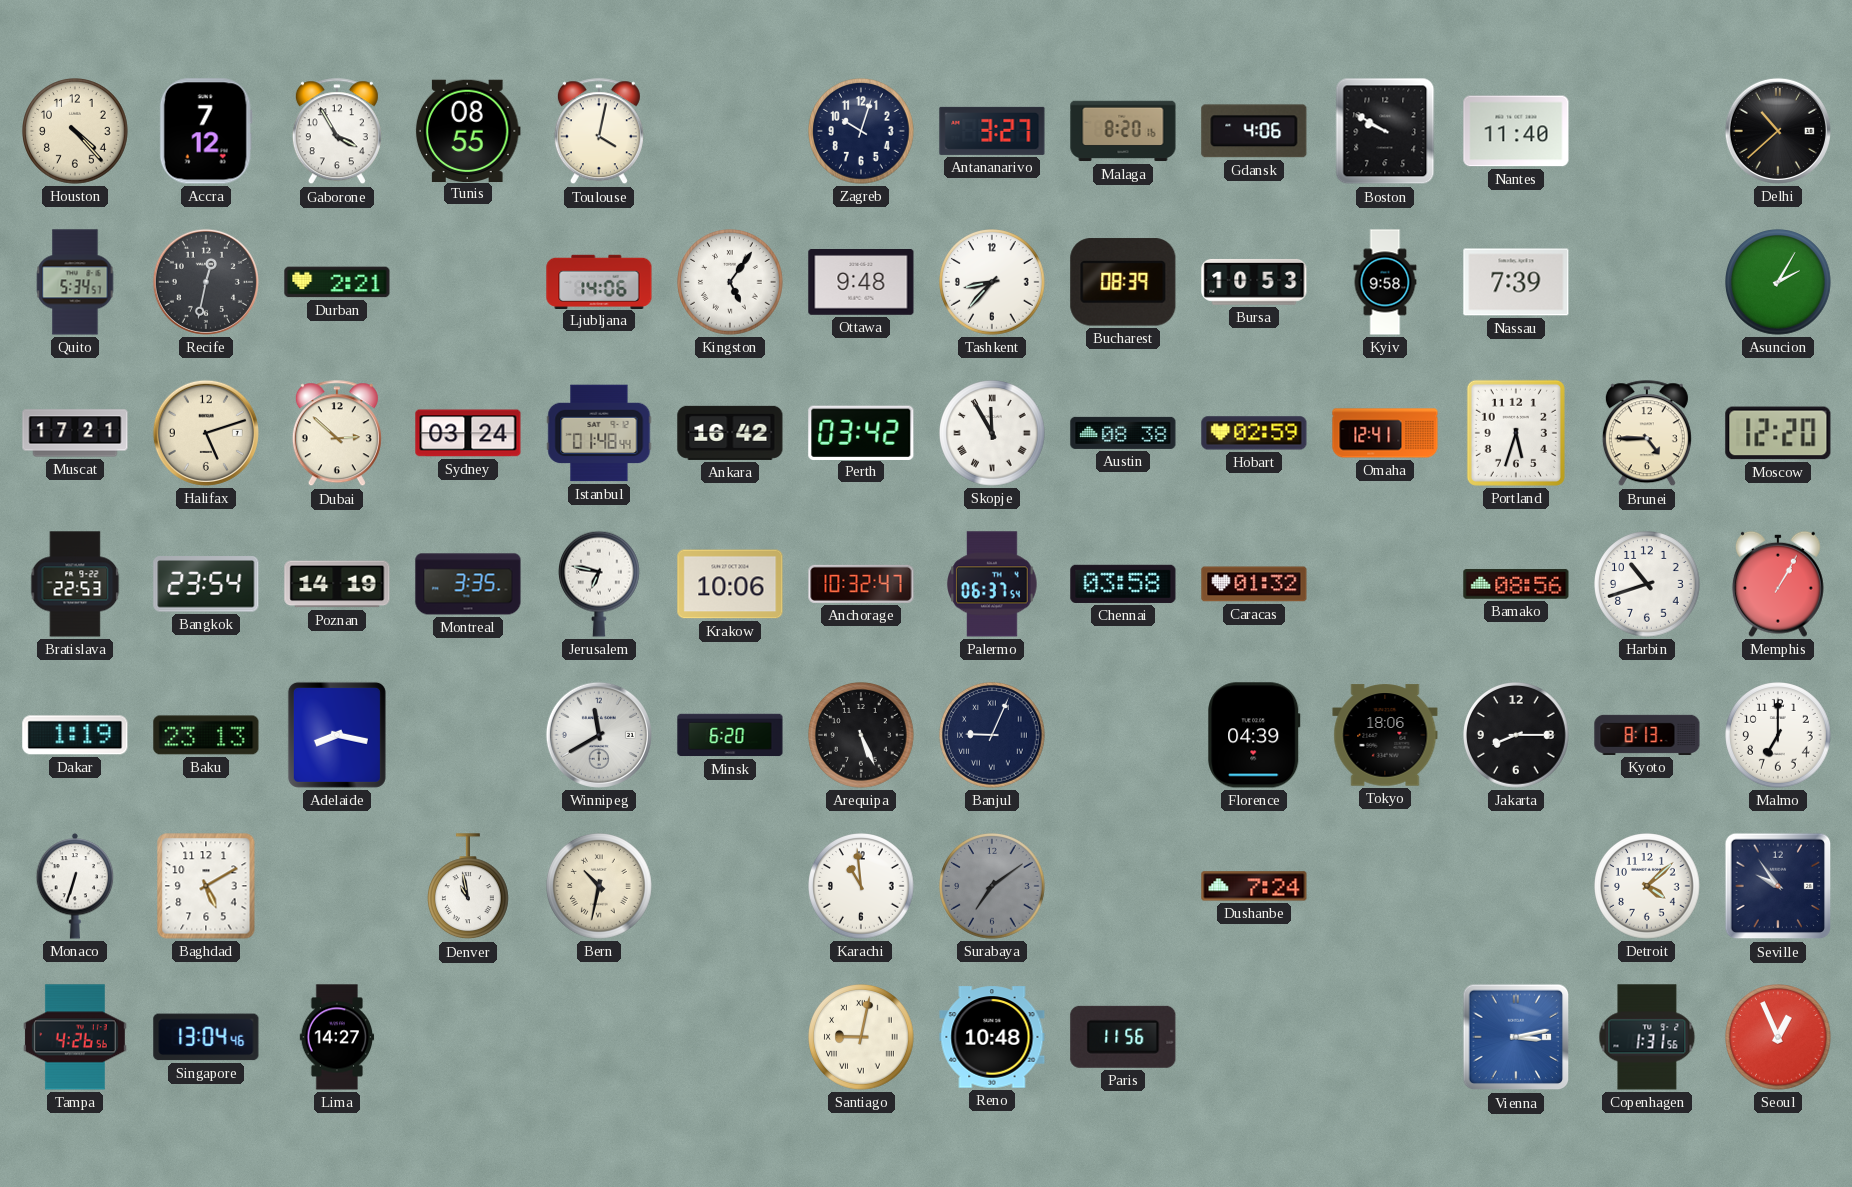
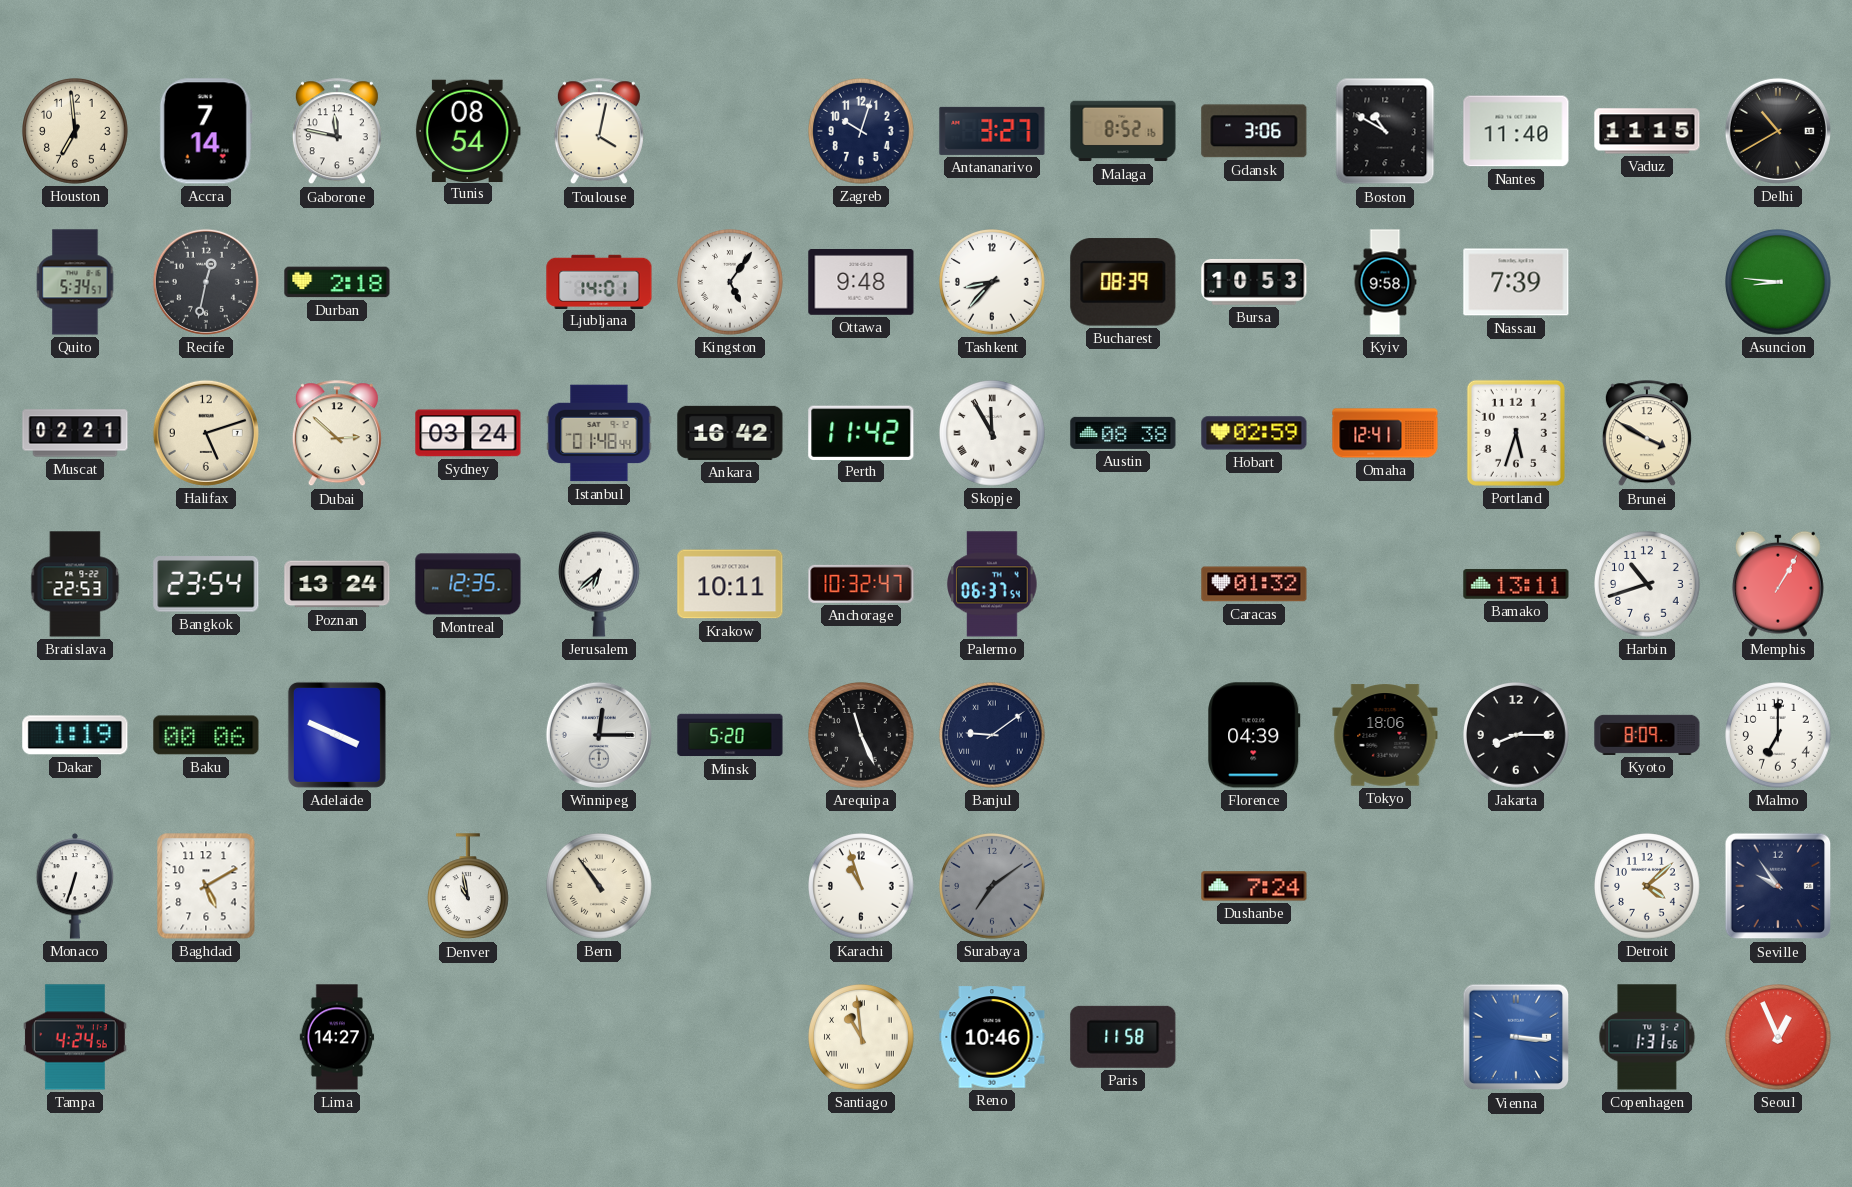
Houston: 4:23 -> 6:59
Accra: 7:12 -> 7:14
Gaborone: 3:55 -> 11:47
Tunis: 08:55 -> 08:54
Malaga: 8:20 -> 8:52
Gdansk: 4:06 -> 3:06
Boston: 9:50 -> 10:50
Vaduz: none -> 11:15
Delhi: 10:38 -> 10:40
Durban: 2:21 -> 2:18
Ljubljana: 14:06 -> 14:01
Asuncion: 2:05 -> 8:46
Muscat: 17:21 -> 02:21
Perth: 03:42 -> 11:42
Brunei: 4:45 -> 3:50
Moscow: 12:20 -> none
Poznan: 14:19 -> 13:24
Montreal: 3:35 -> 12:35
Jerusalem: 6:47 -> 6:38
Krakow: 10:06 -> 10:11
Chennai: 03:58 -> none
Bamako: 08:56 -> 13:11
Baku: 23:13 -> 00:06
Adelaide: 8:17 -> 3:49
Winnipeg: 11:40 -> 12:15
Minsk: 6:20 -> 5:20
Arequipa: 5:26 -> 11:26
Banjul: 9:04 -> 9:09
Kyoto: 8:13 -> 8:09
Bern: 10:32 -> 10:54
Karachi: 10:59 -> 10:57
Tampa: 4:26 -> 4:24
Singapore: 13:04 -> none
Santiago: 9:02 -> 10:59
Reno: 10:48 -> 10:46
Paris: 11:56 -> 11:58
Vienna: 3:13 -> 3:16
